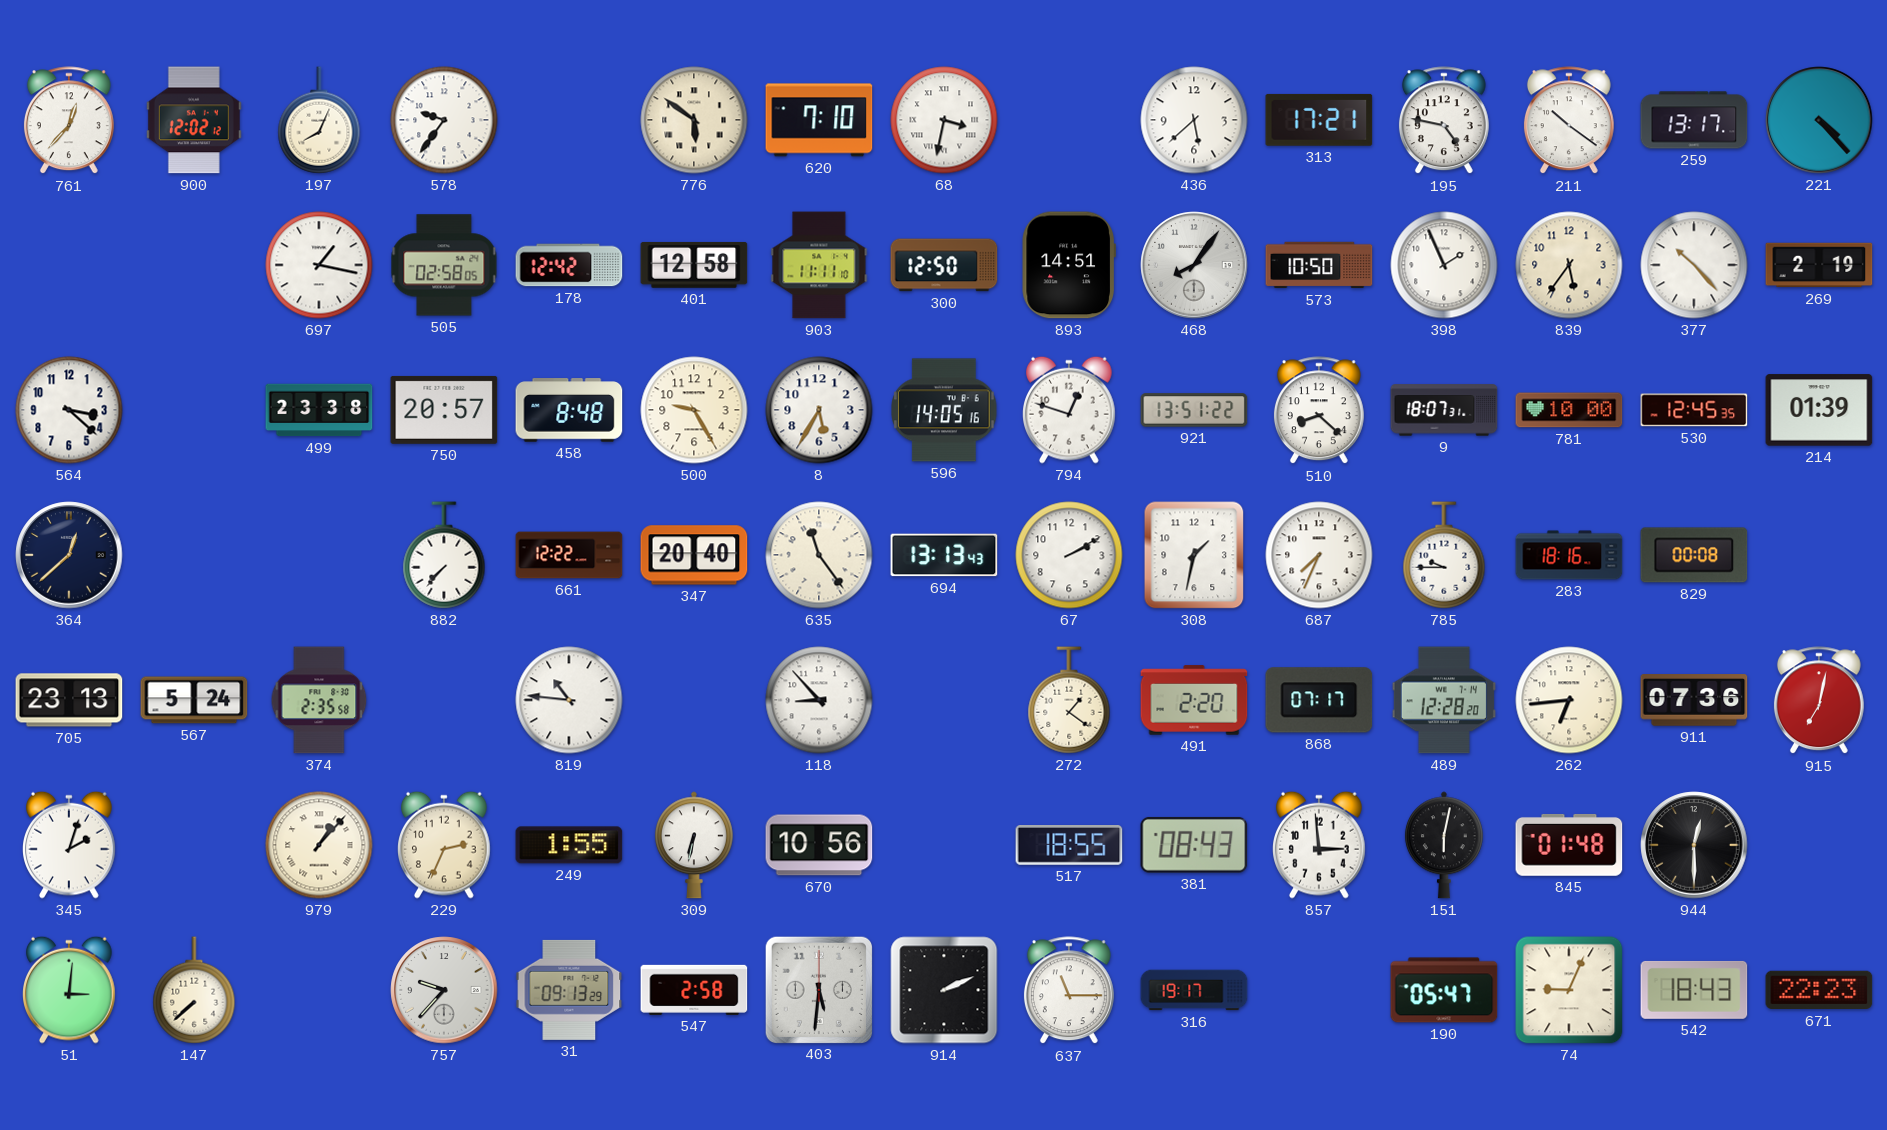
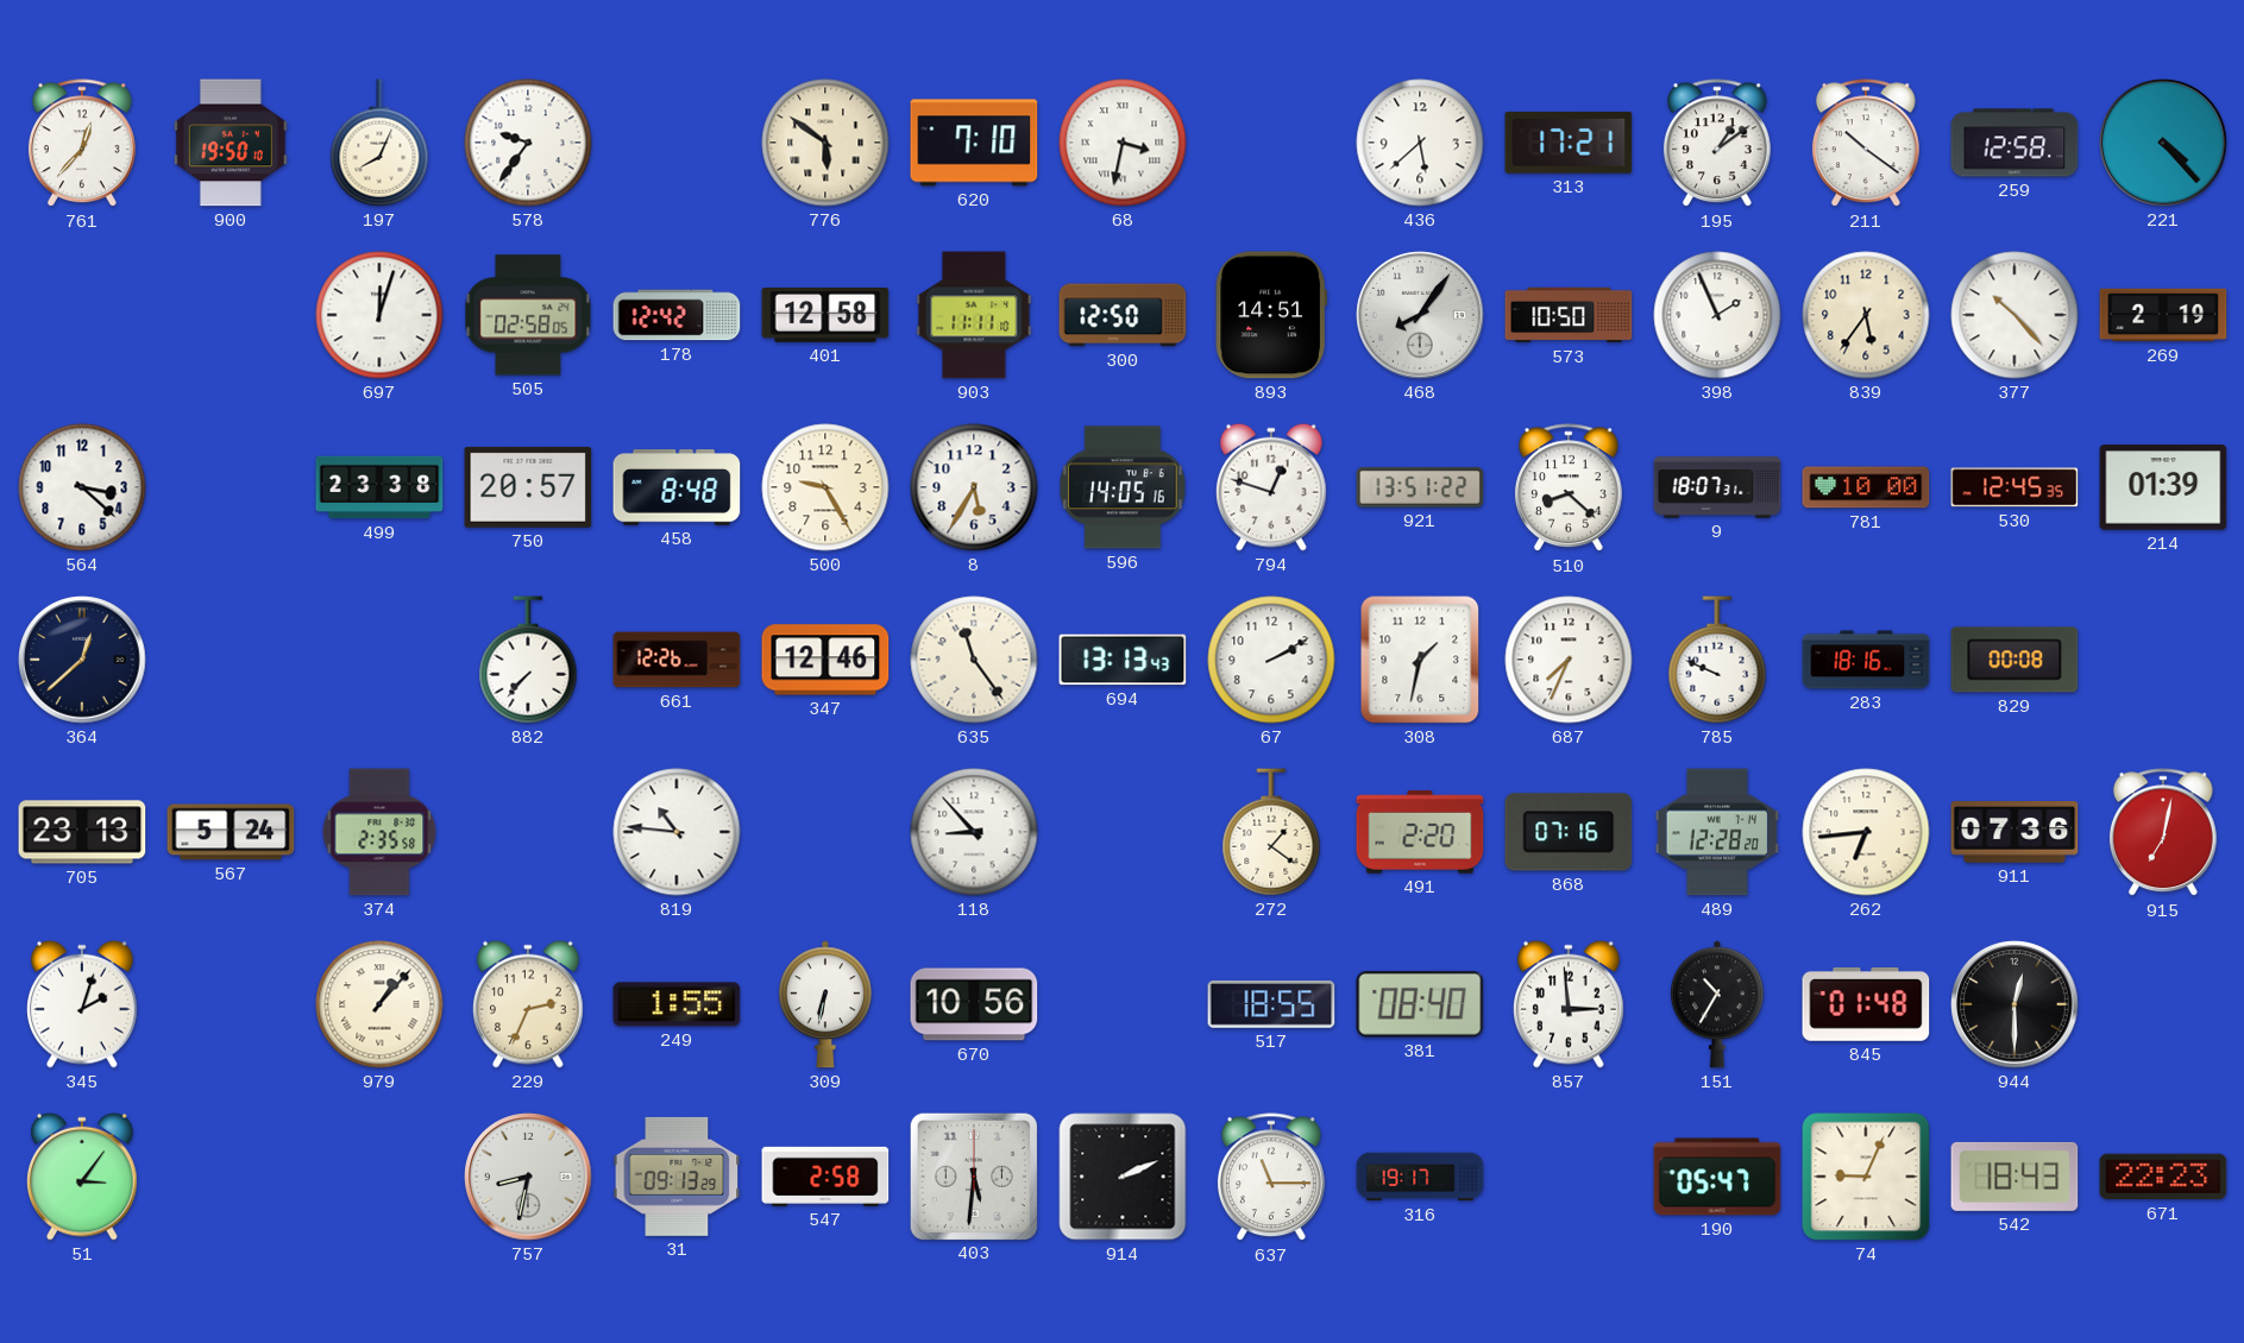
900: 12:02 -> 19:50
195: 4:47 -> 1:09
259: 13:17 -> 12:58
697: 1:17 -> 12:03
661: 12:22 -> 12:26
347: 20:40 -> 12:46
785: 9:45 -> 9:49
868: 07:17 -> 07:16
381: 08:43 -> 08:40
151: 6:02 -> 10:35
51: 3:01 -> 3:06
147: 7:38 -> none
757: 9:37 -> 8:32
